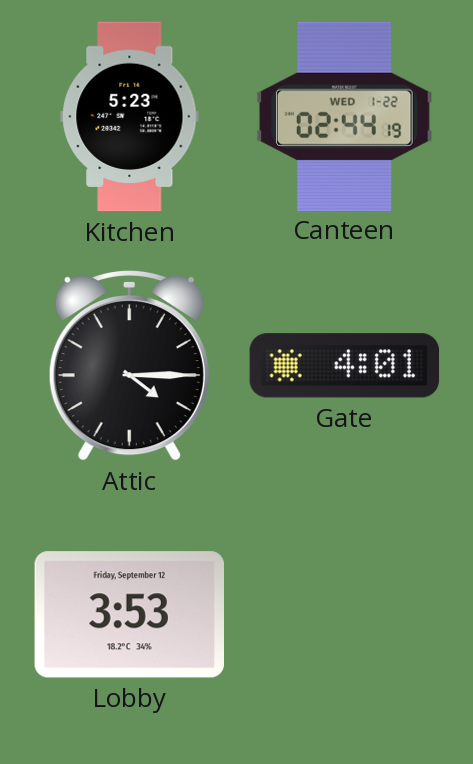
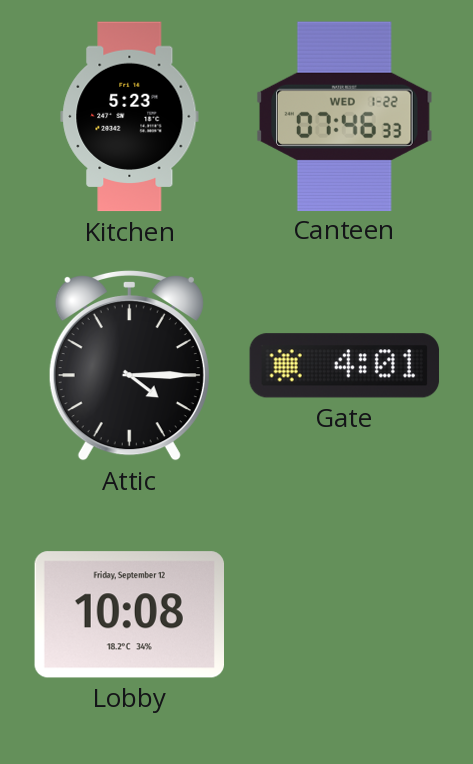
Canteen: 02:44 -> 07:46
Lobby: 3:53 -> 10:08
